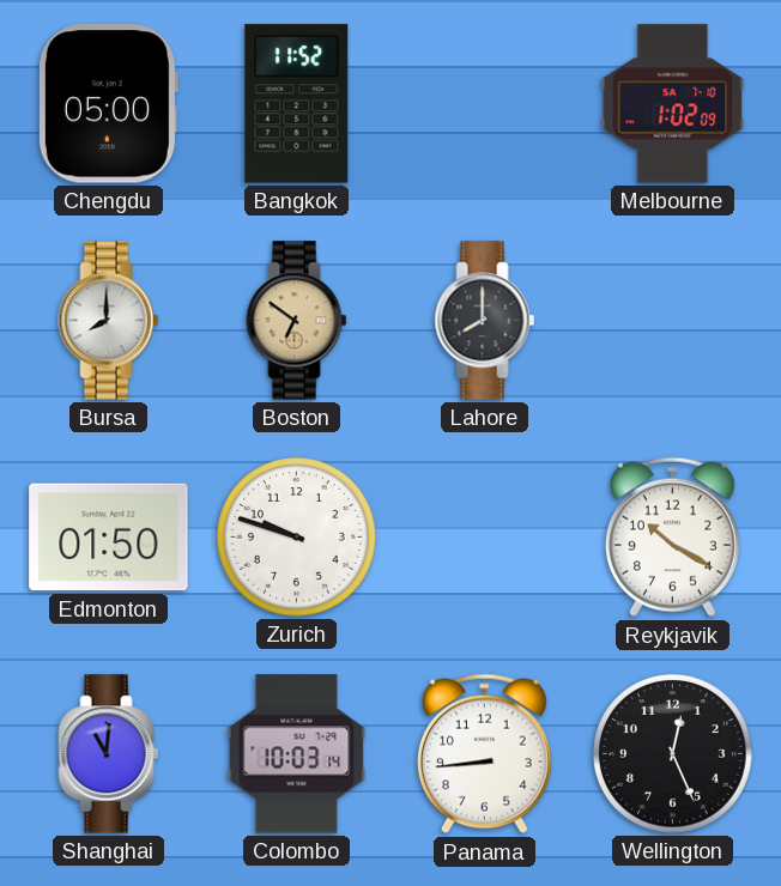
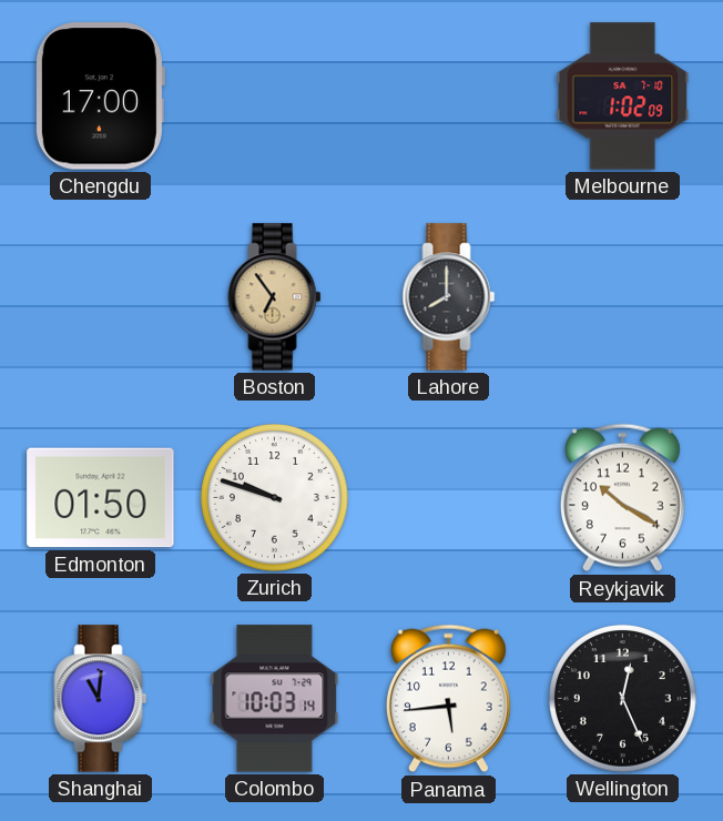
Chengdu: 05:00 -> 17:00
Bangkok: 11:52 -> none
Bursa: 8:00 -> none
Boston: 6:51 -> 6:54
Panama: 8:44 -> 5:44
